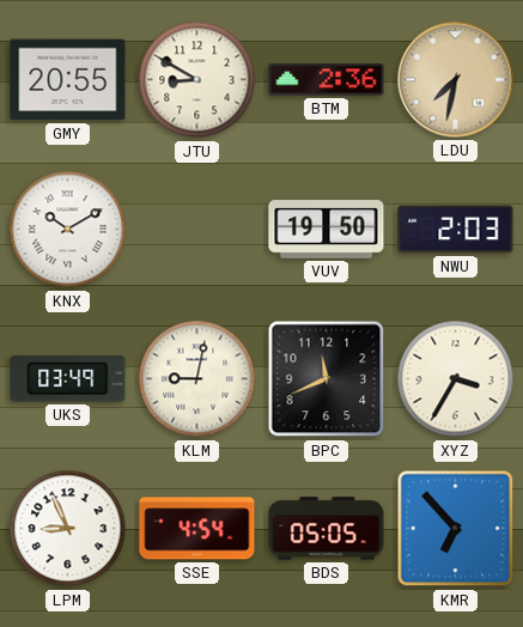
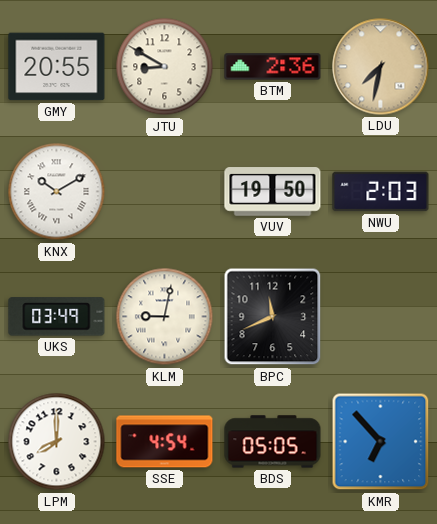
XYZ: 3:35 -> none
LPM: 8:56 -> 8:00
